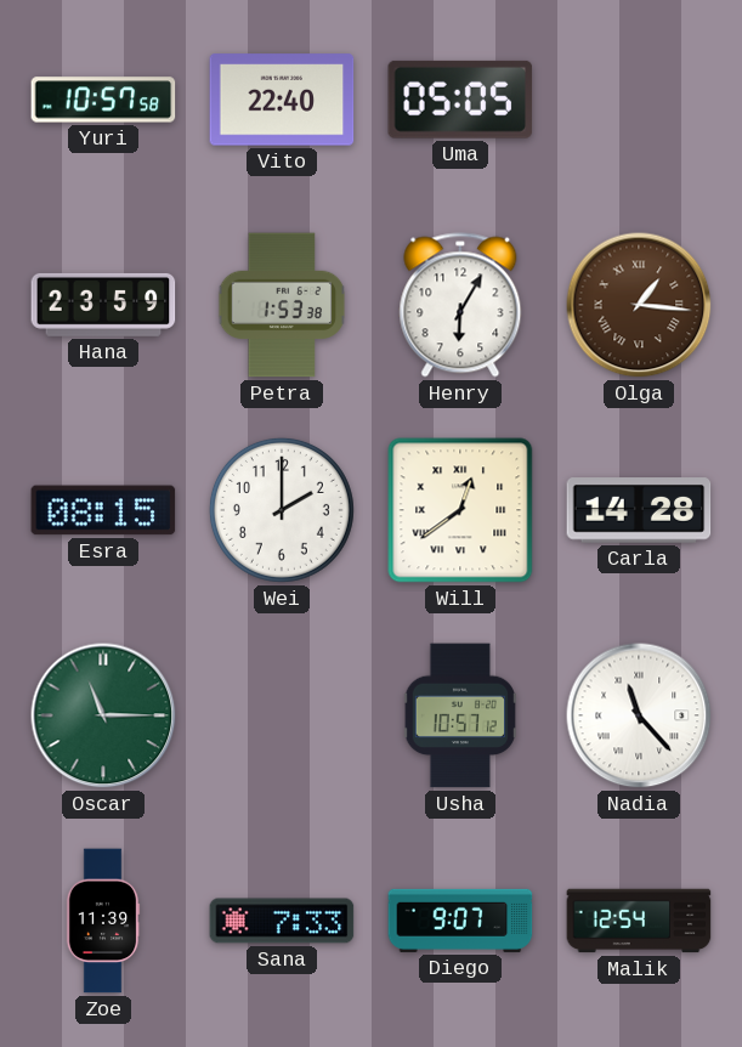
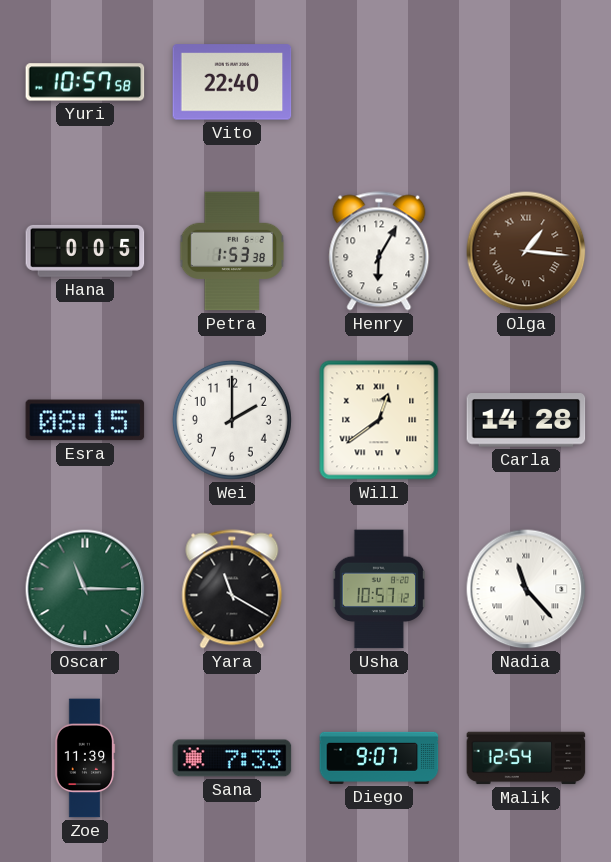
Uma: 05:05 -> none
Hana: 23:59 -> 0:05
Yara: none -> 11:20
